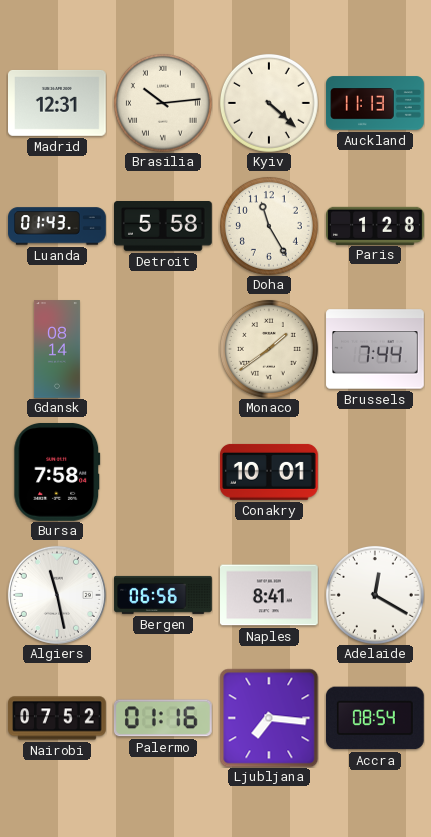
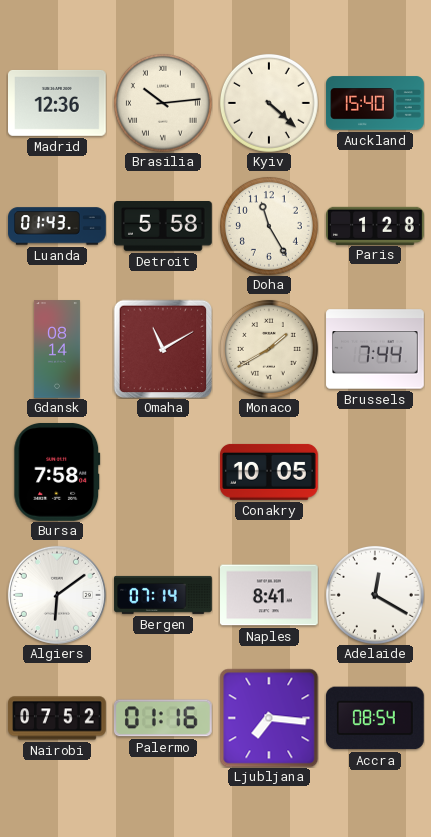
Madrid: 12:31 -> 12:36
Auckland: 11:13 -> 15:40
Omaha: none -> 11:10
Monaco: 1:39 -> 1:40
Conakry: 10:01 -> 10:05
Algiers: 11:28 -> 6:09
Bergen: 06:56 -> 07:14
